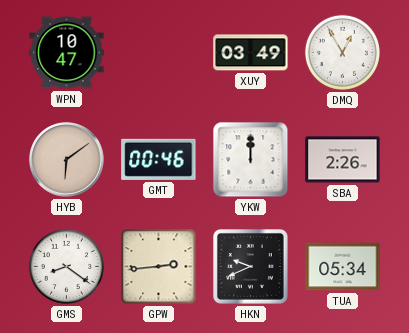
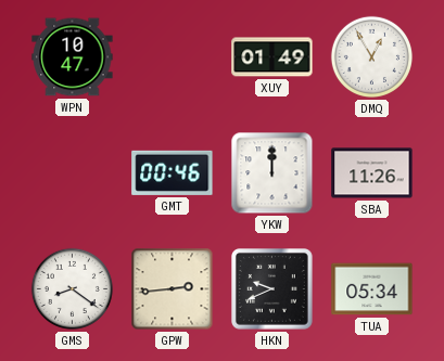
XUY: 03:49 -> 01:49
HYB: 6:09 -> none
SBA: 2:26 -> 11:26
